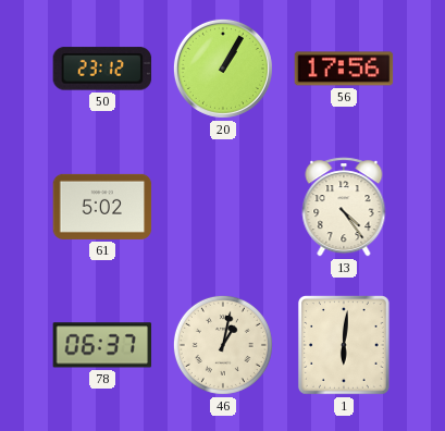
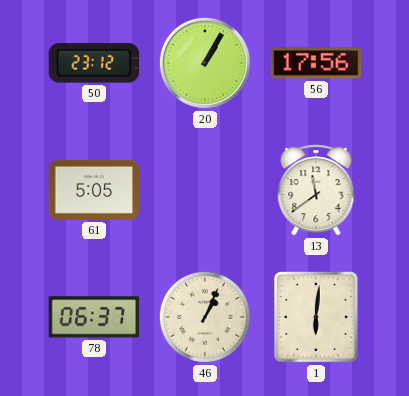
61: 5:02 -> 5:05
13: 4:24 -> 11:39
46: 1:02 -> 1:04
